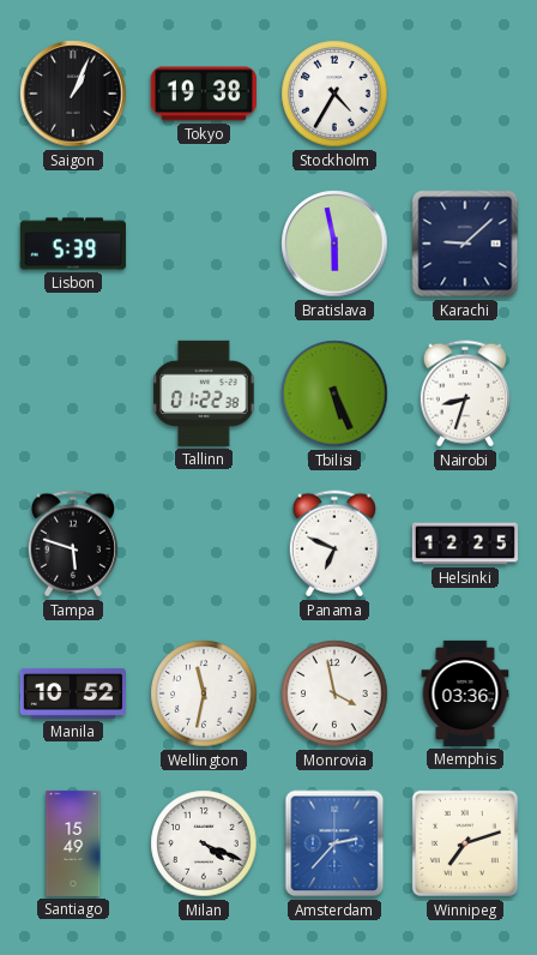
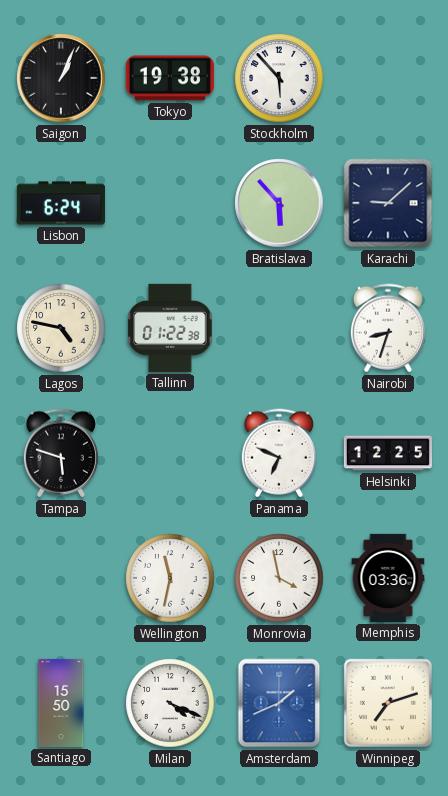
Stockholm: 4:35 -> 5:53
Lisbon: 5:39 -> 6:24
Bratislava: 5:58 -> 5:53
Lagos: none -> 4:47
Tbilisi: 5:26 -> none
Manila: 10:52 -> none
Santiago: 15:49 -> 15:50
Amsterdam: 2:37 -> 1:41
